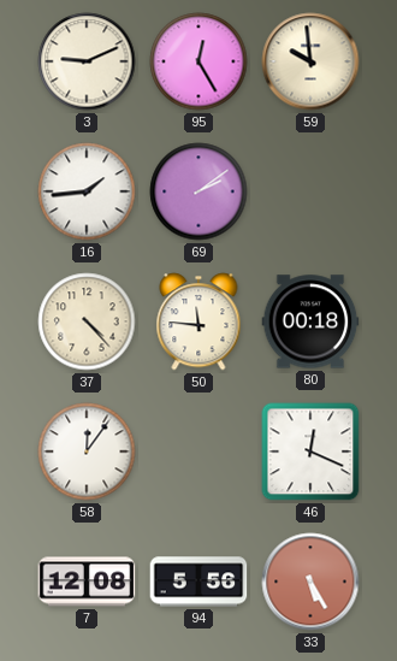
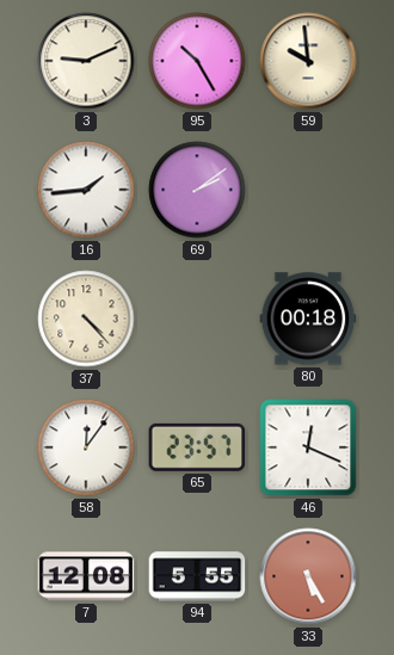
95: 12:25 -> 10:25
50: 11:46 -> none
65: none -> 23:57
94: 5:56 -> 5:55
